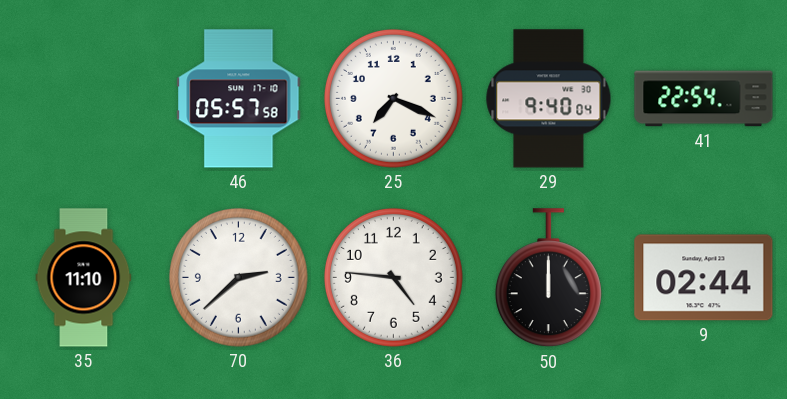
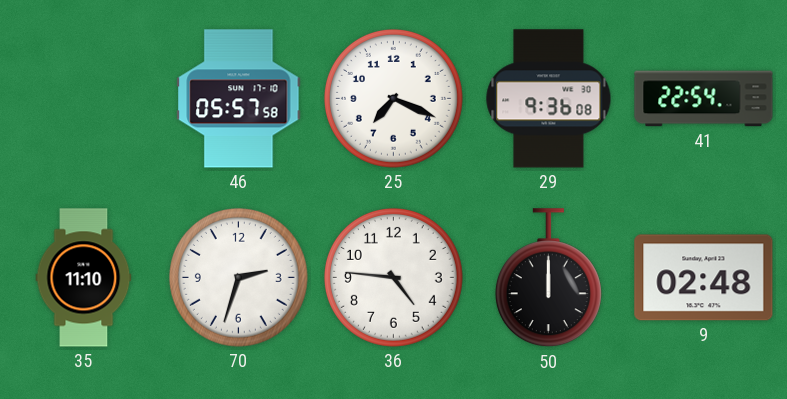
29: 9:40 -> 9:36
70: 2:38 -> 2:33
9: 02:44 -> 02:48
